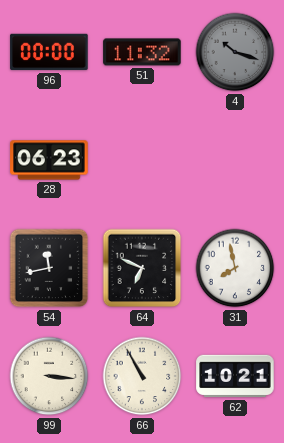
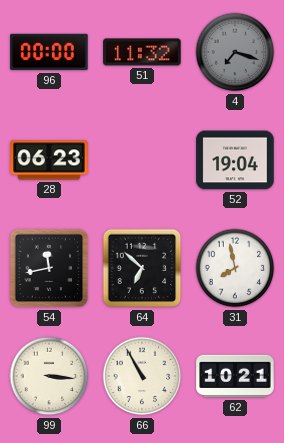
4: 10:18 -> 7:18
52: none -> 19:04
64: 6:49 -> 6:52
